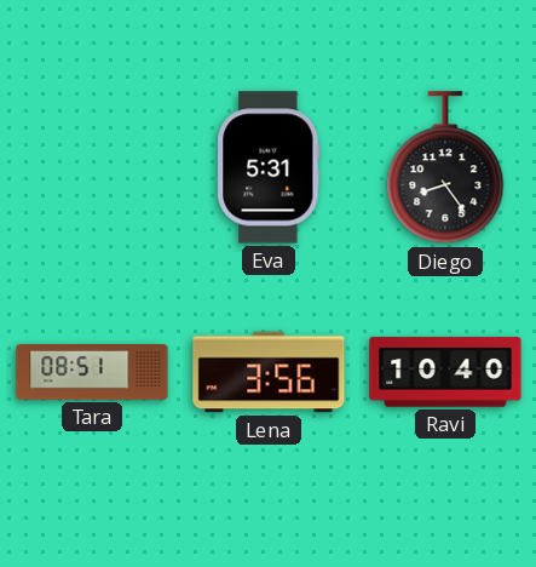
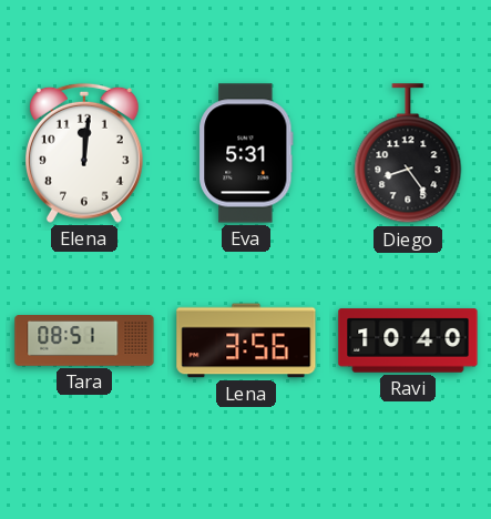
Elena: none -> 12:01
